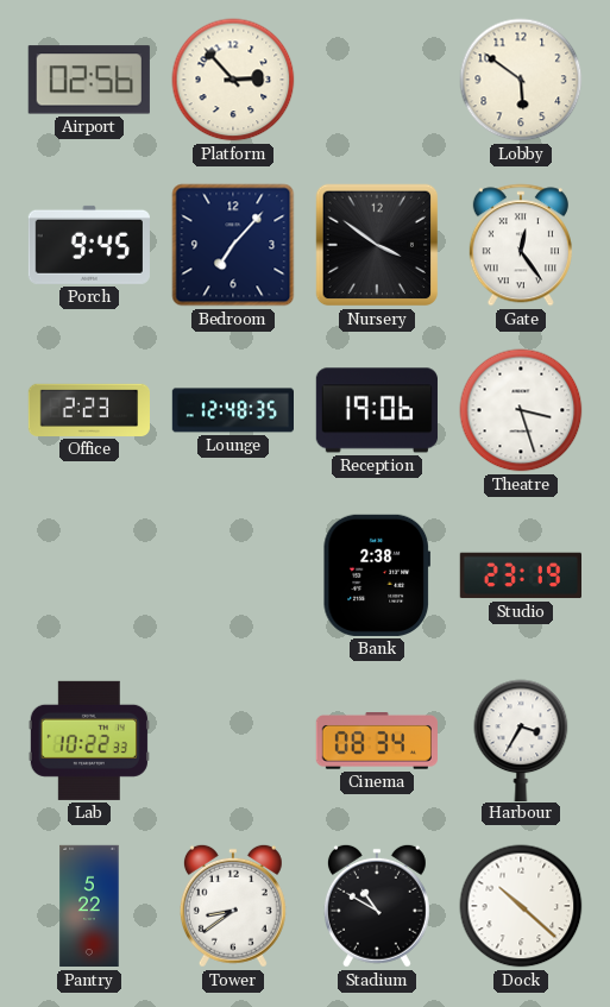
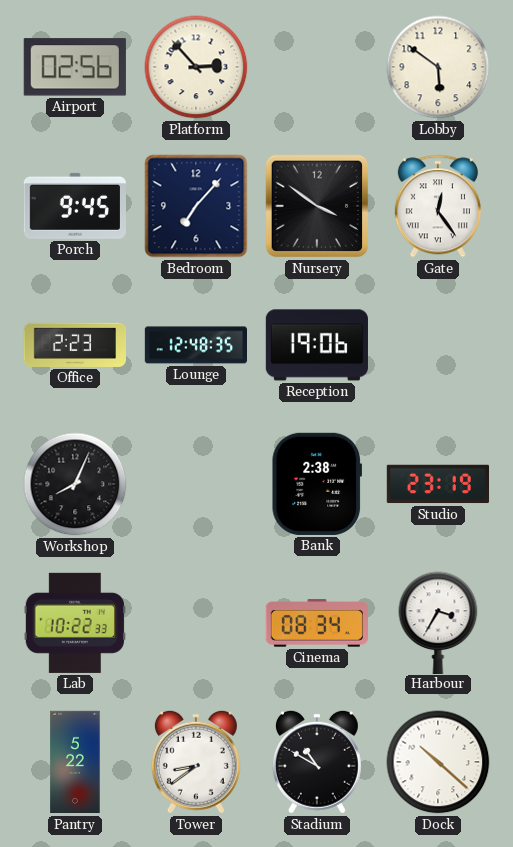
Theatre: 3:27 -> none
Workshop: none -> 8:04
